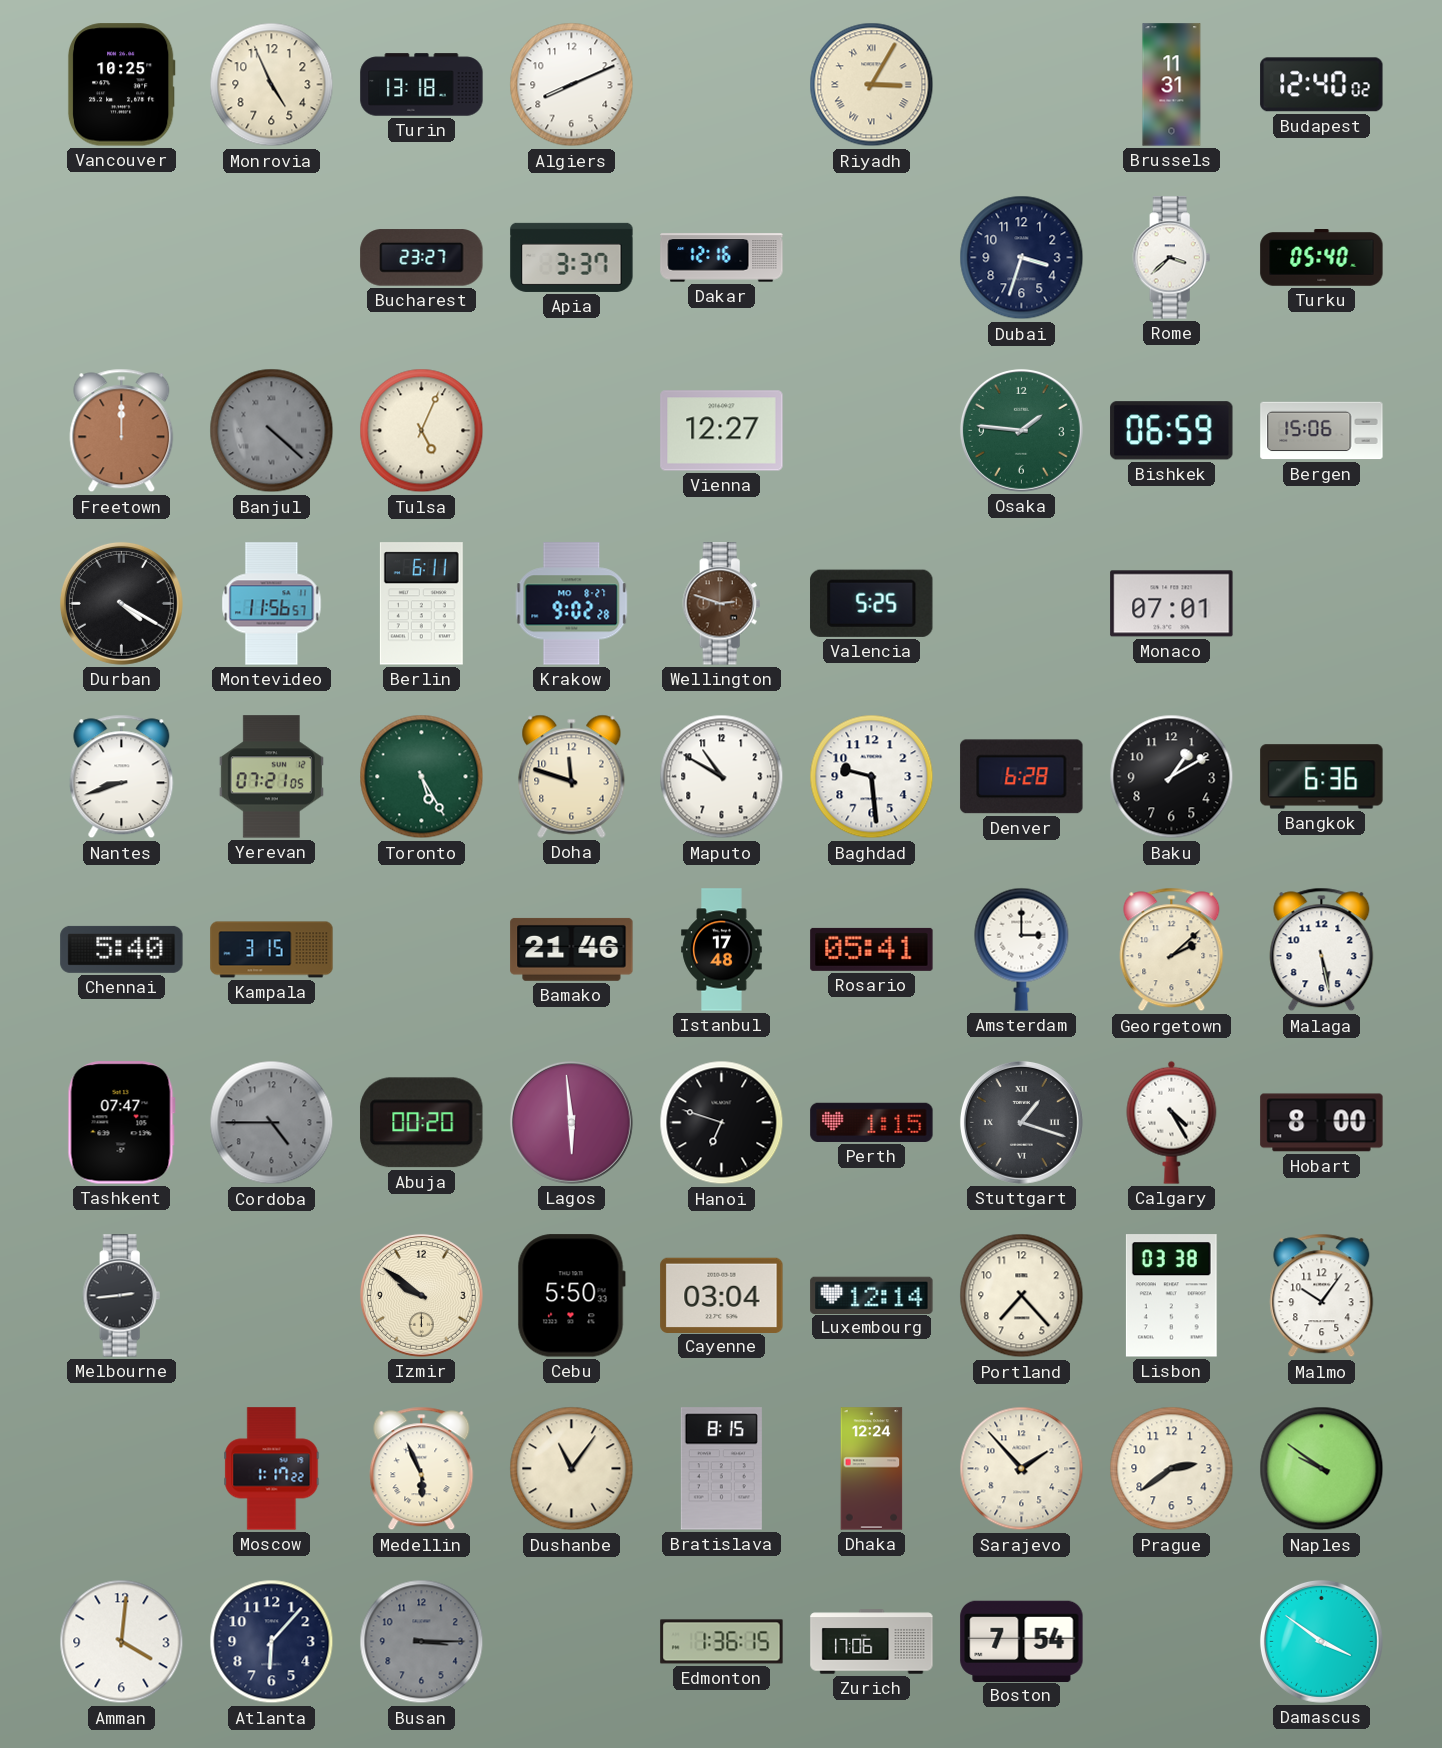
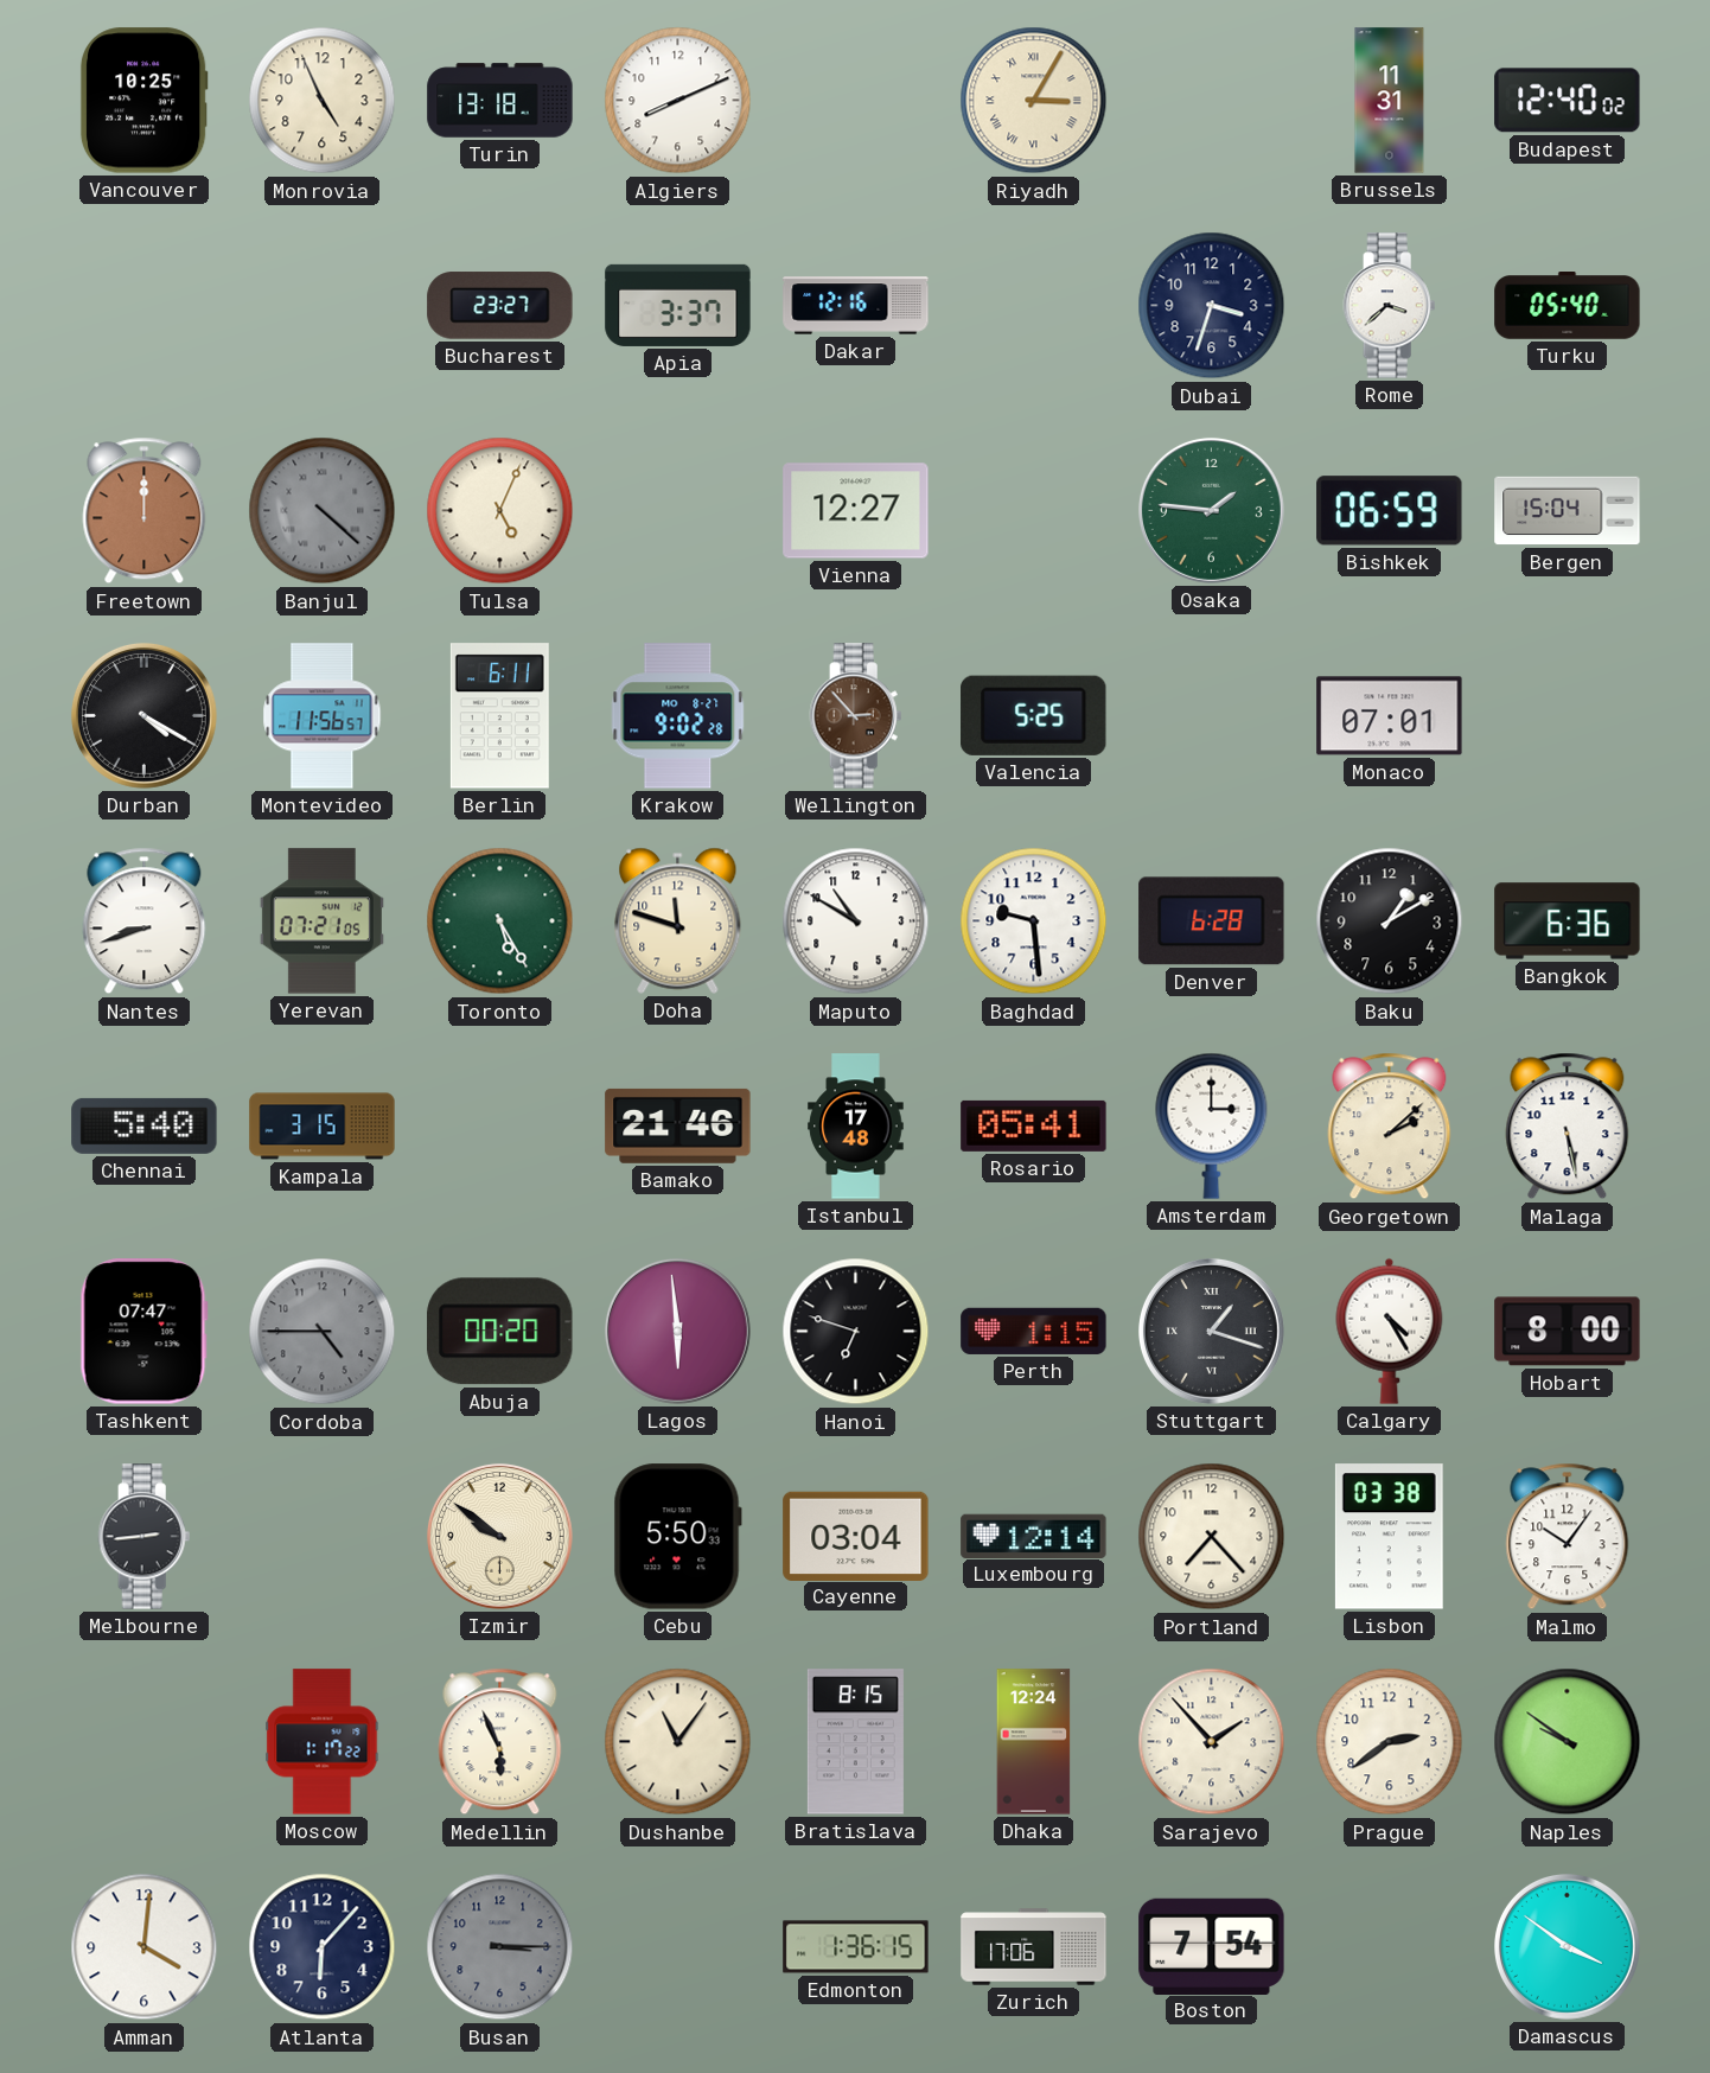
Bergen: 15:06 -> 15:04
Wellington: 2:48 -> 2:53
